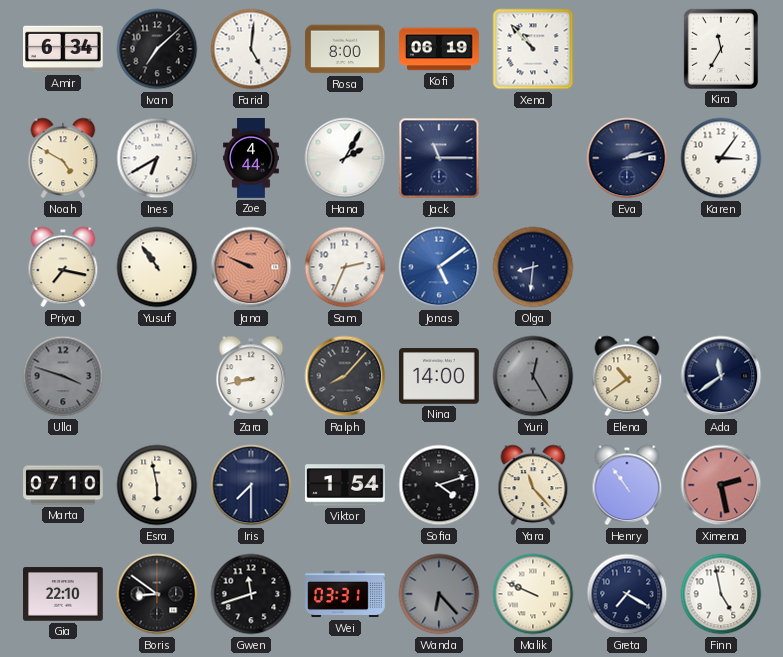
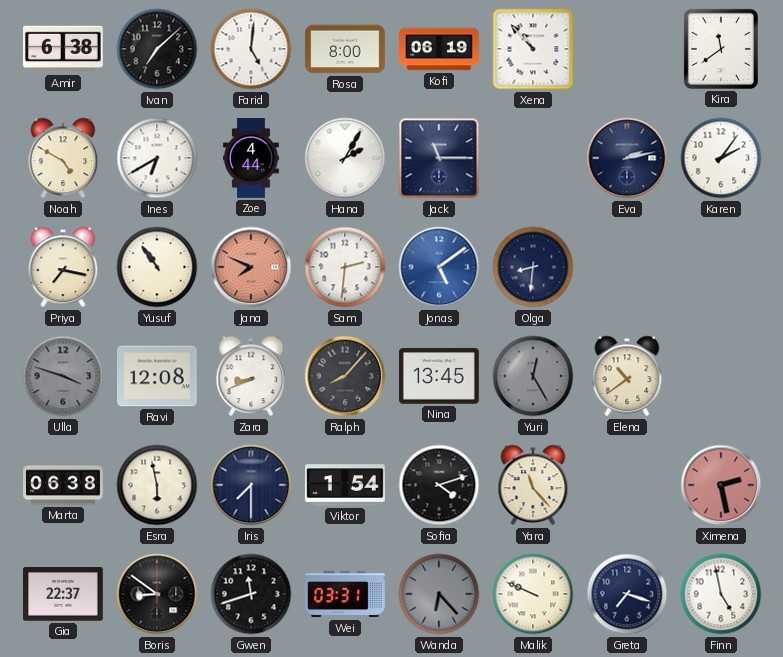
Amir: 6:34 -> 6:38
Kira: 11:35 -> 11:39
Karen: 3:06 -> 2:06
Jana: 9:49 -> 7:49
Sam: 2:34 -> 2:31
Ravi: none -> 12:08
Zara: 8:43 -> 8:41
Nina: 14:00 -> 13:45
Ada: 11:39 -> none
Marta: 07:10 -> 06:38
Henry: 10:54 -> none
Gia: 22:10 -> 22:37
Greta: 7:20 -> 7:18
